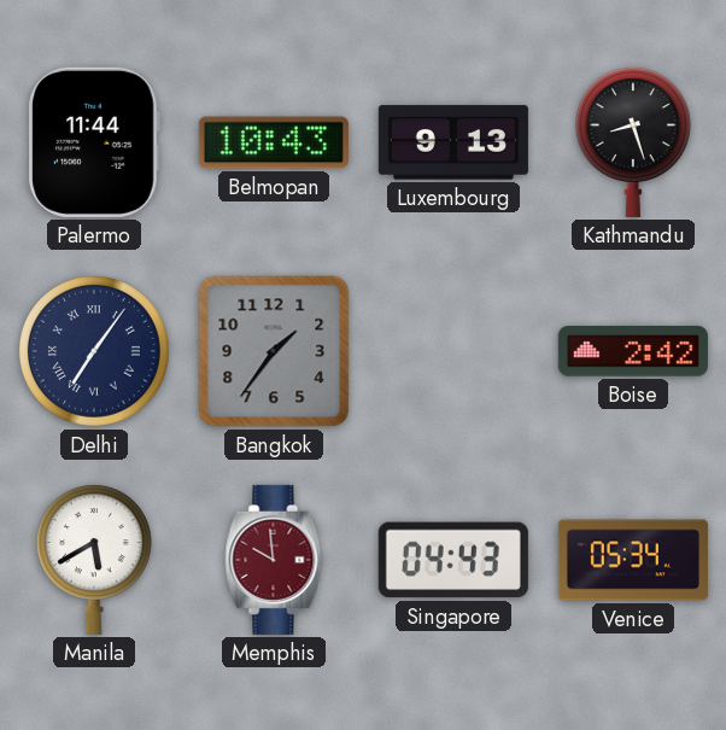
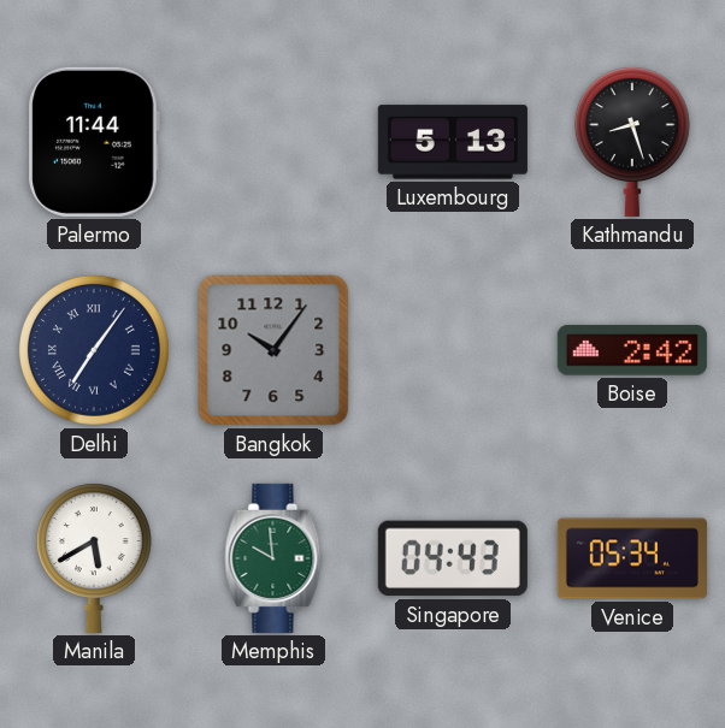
Belmopan: 10:43 -> none
Luxembourg: 9:13 -> 5:13
Bangkok: 1:36 -> 10:06
Memphis dial: burgundy -> green
